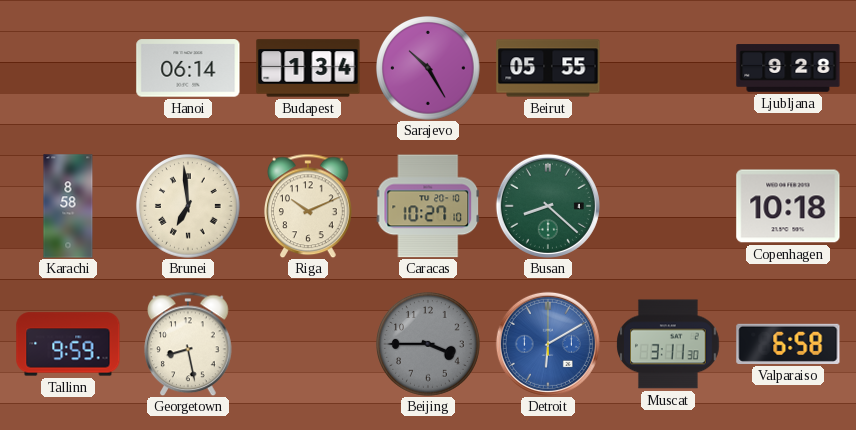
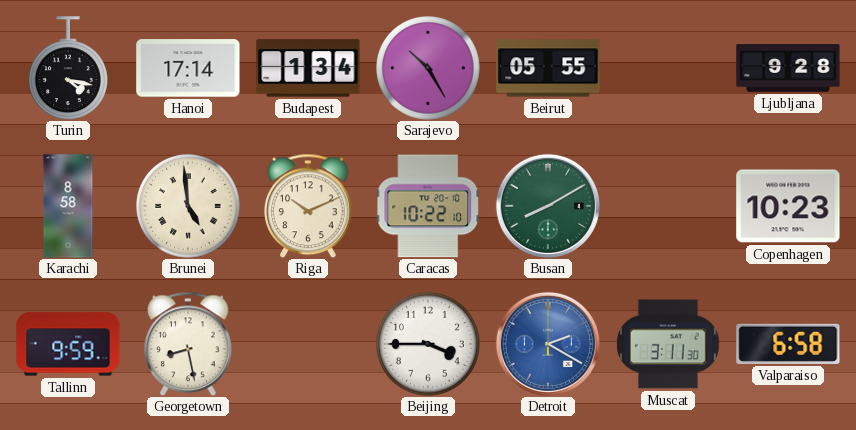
Turin: none -> 4:17
Hanoi: 06:14 -> 17:14
Brunei: 6:59 -> 4:59
Caracas: 10:27 -> 10:22
Busan: 8:22 -> 8:10
Copenhagen: 10:18 -> 10:23
Beijing dial: grey -> white
Detroit: 6:10 -> 2:20
